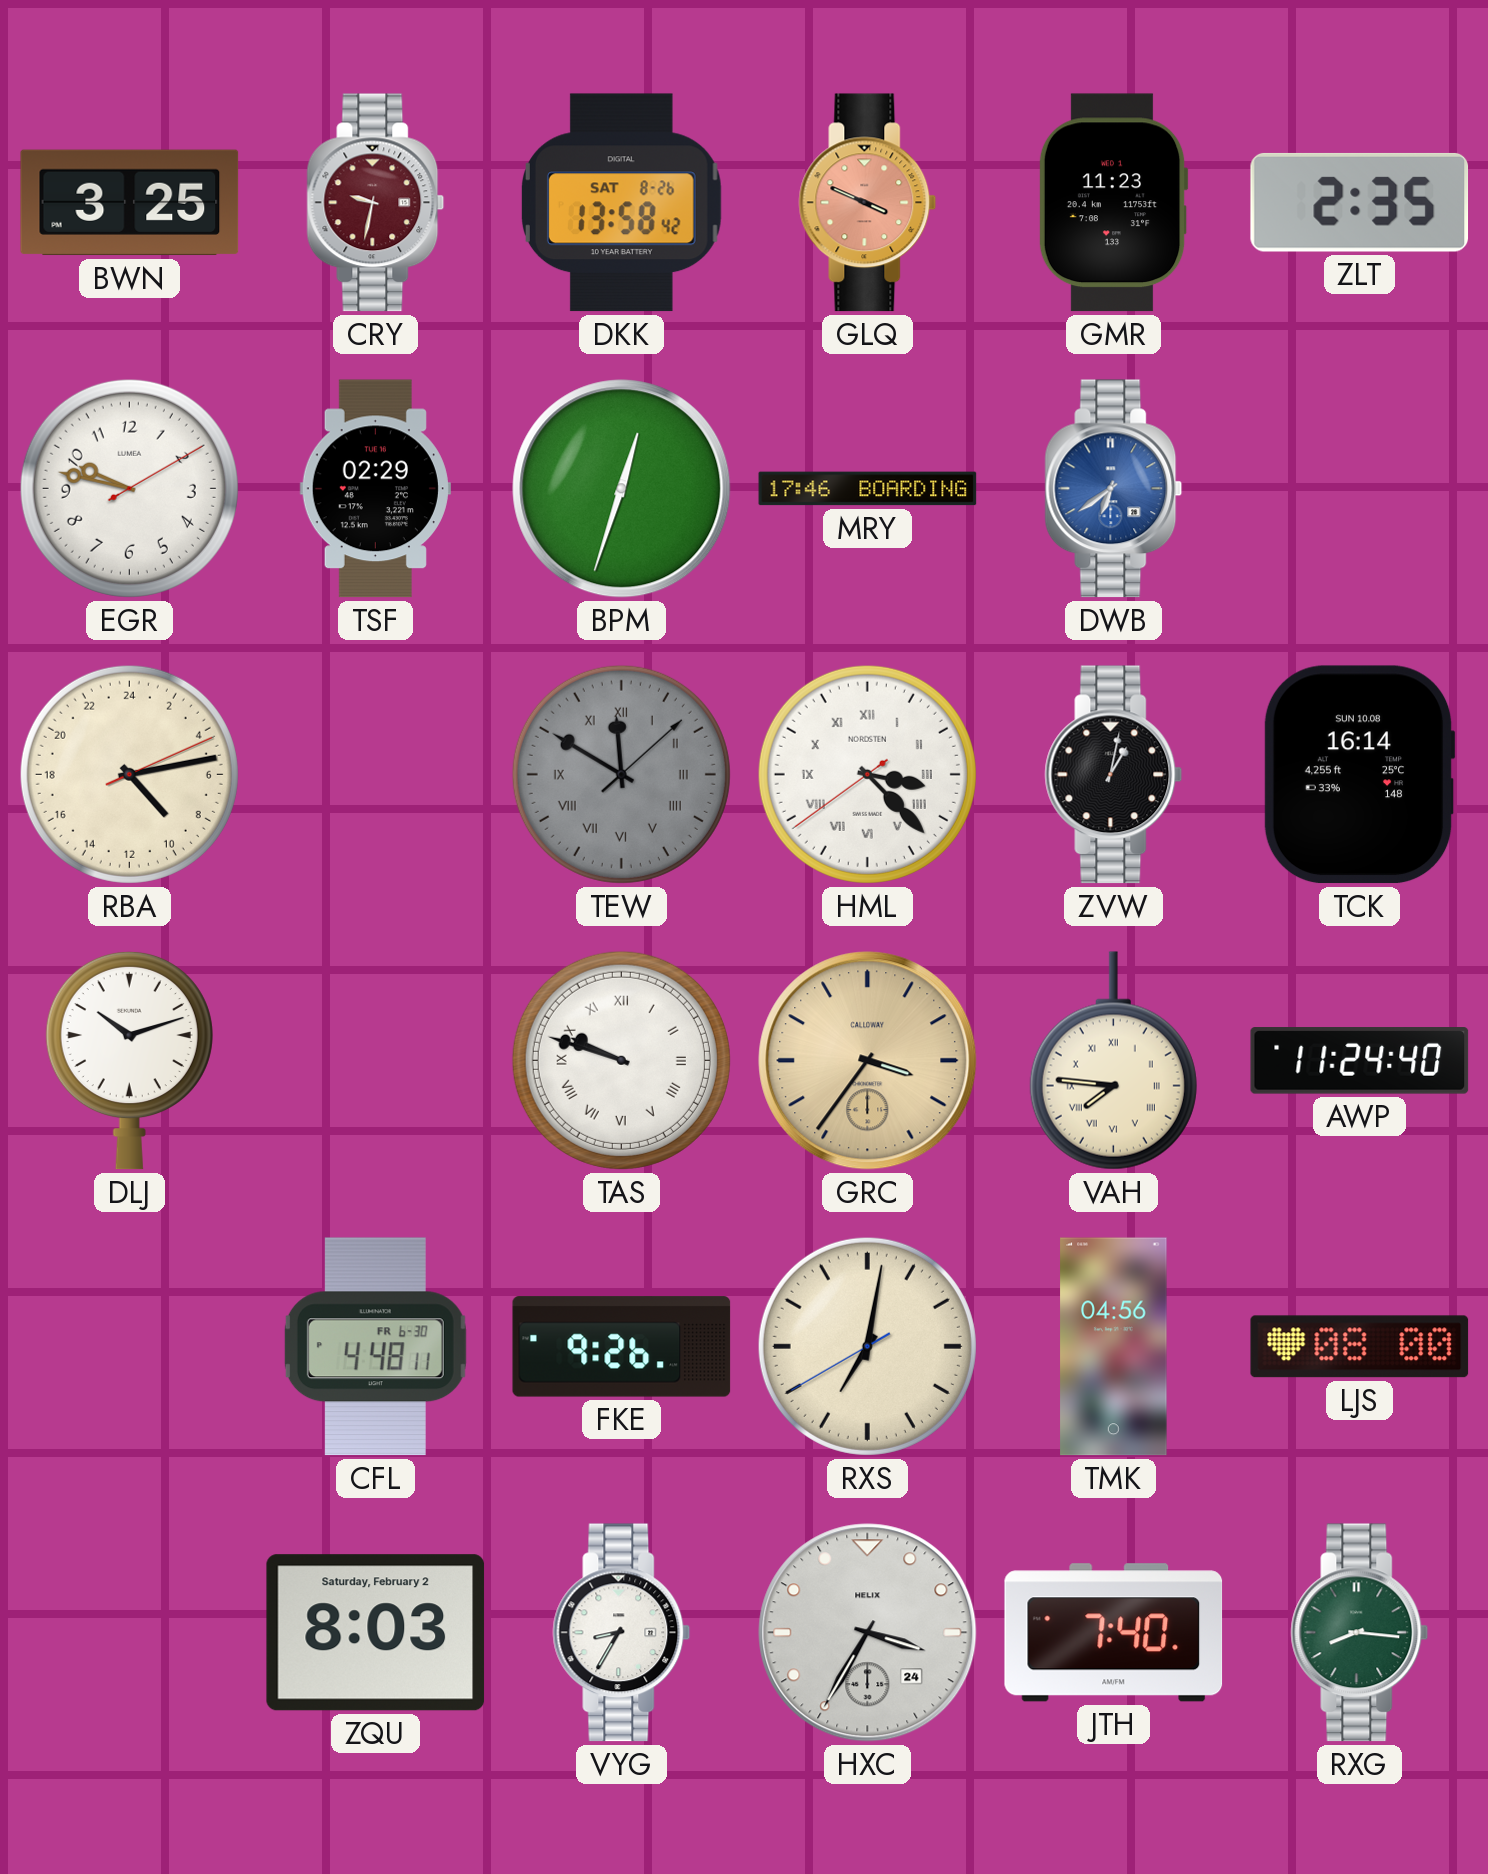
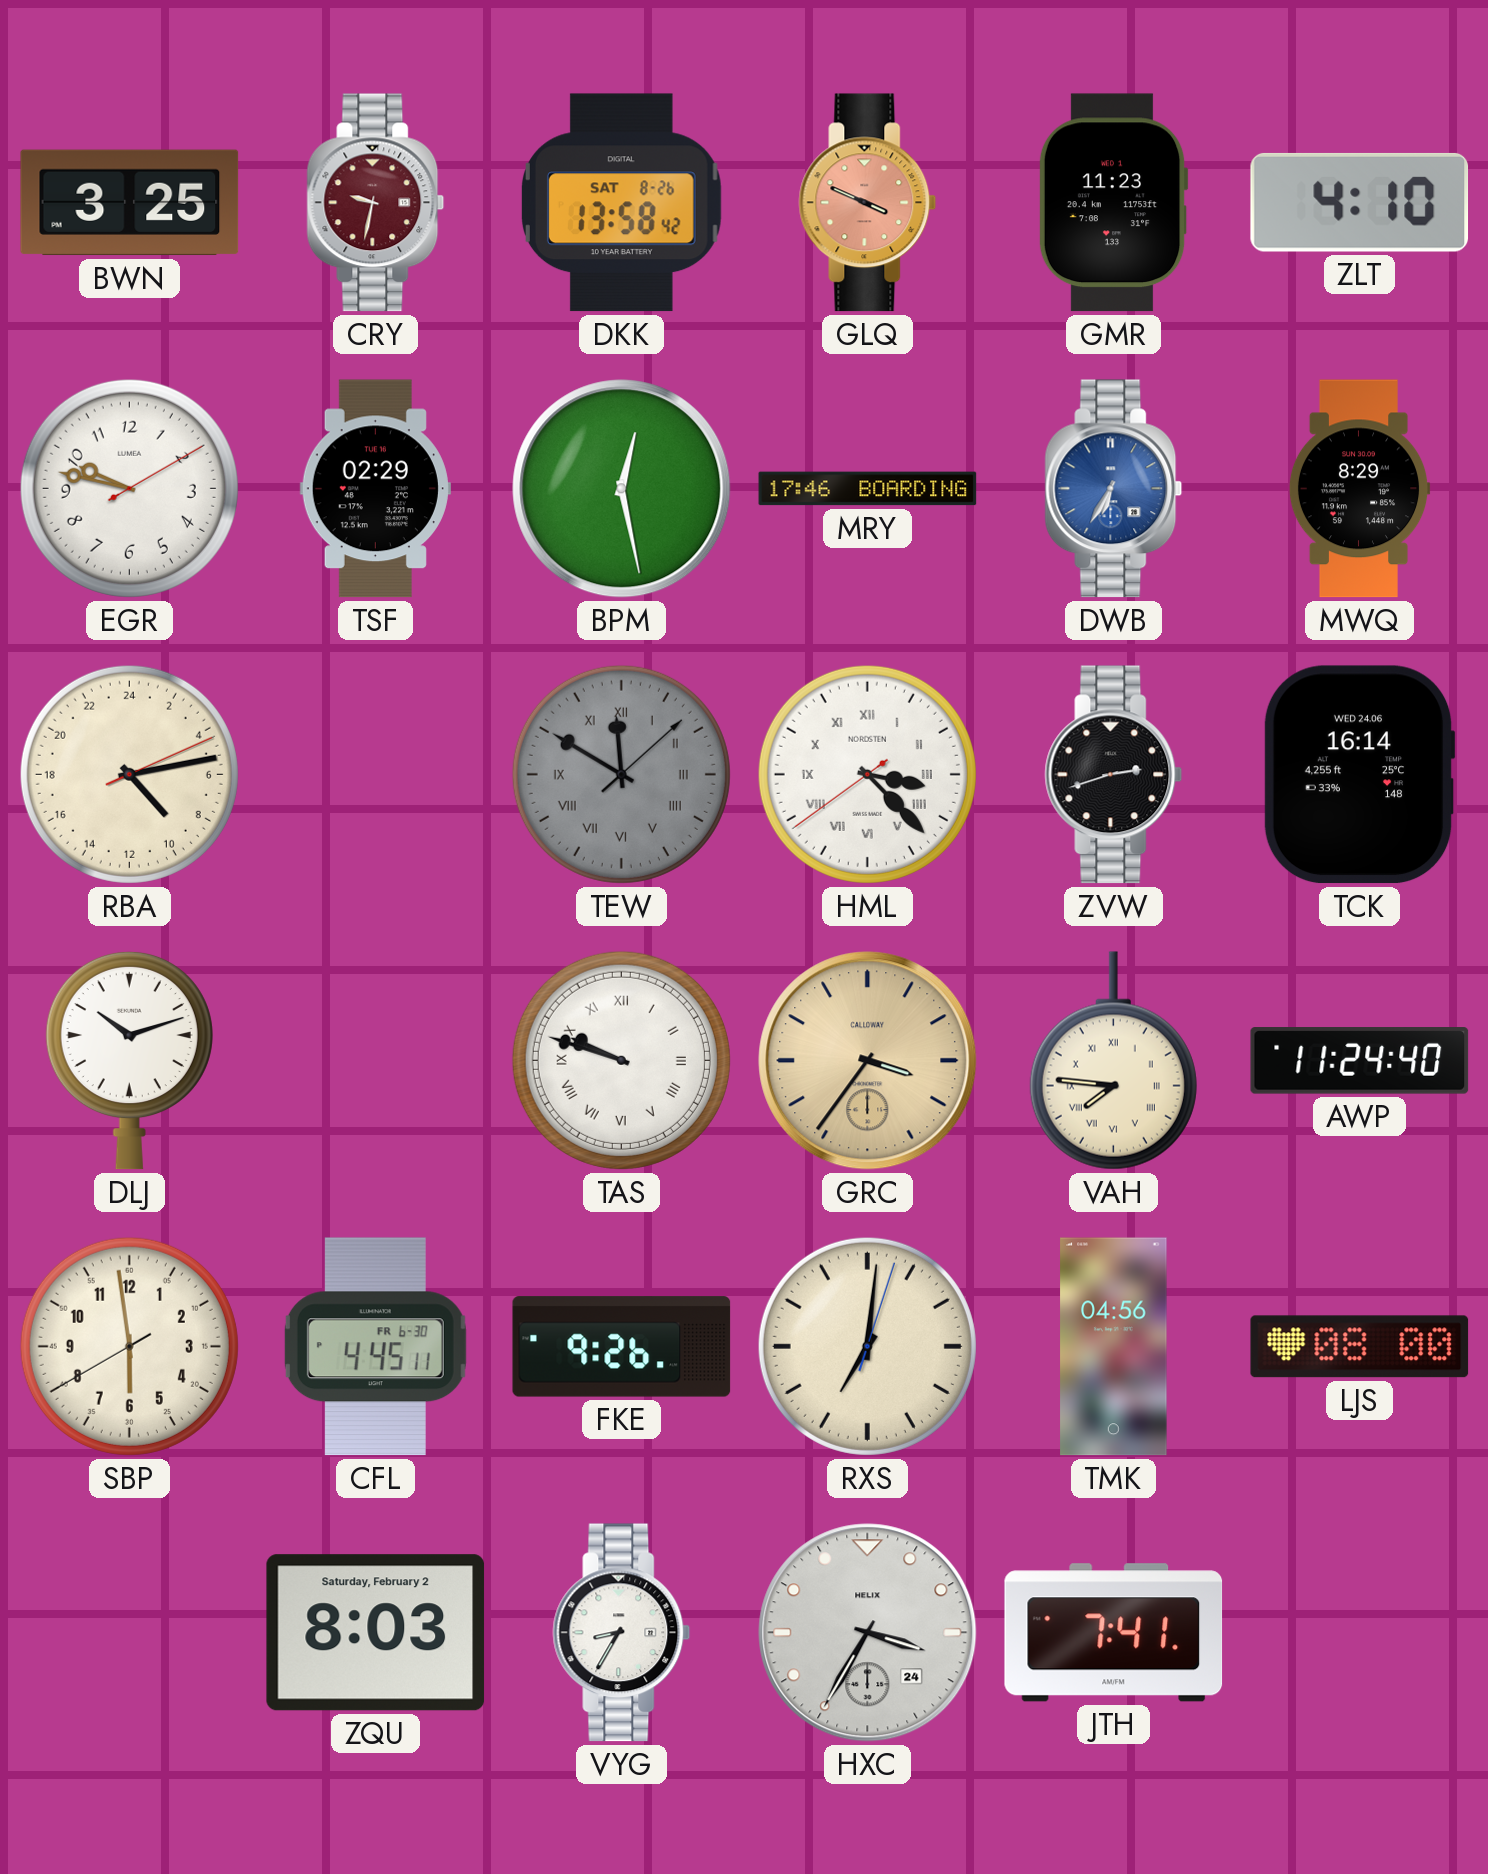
ZLT: 2:35 -> 4:10
BPM: 12:33 -> 12:28
DWB: 6:39 -> 6:35
MWQ: none -> 8:29
ZVW: 1:02 -> 2:42
TCK date: SUN 10.08 -> WED 24.06
SBP: none -> 5:58
CFL: 4:48 -> 4:45
RXS: 7:01:40 -> 7:01:03
JTH: 7:40 -> 7:41
RXG: 8:16 -> none
